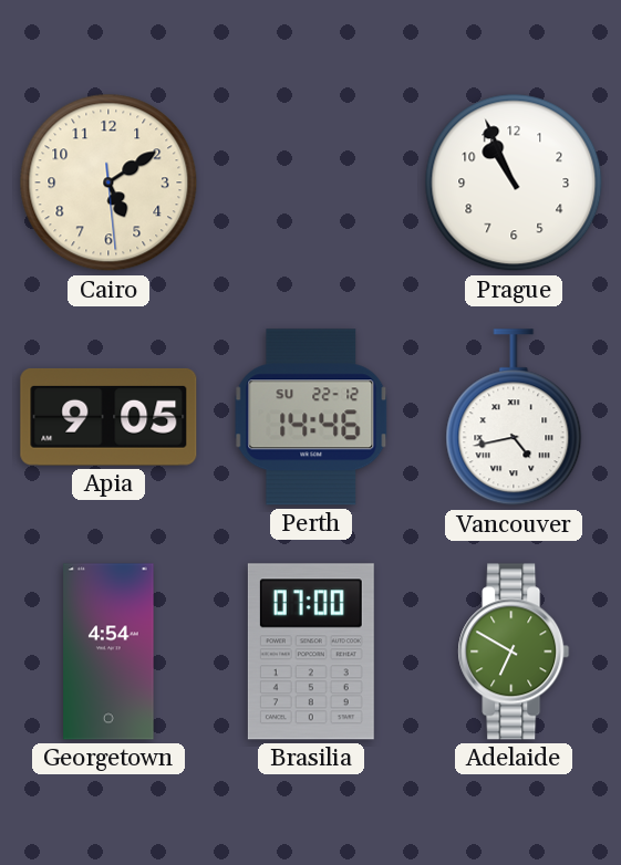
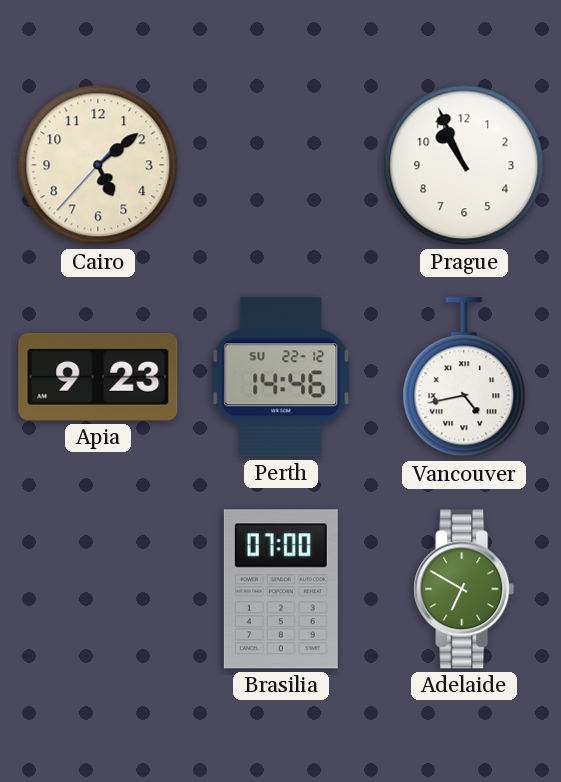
Cairo: 5:09 -> 5:08
Apia: 9:05 -> 9:23
Georgetown: 4:54 -> none
